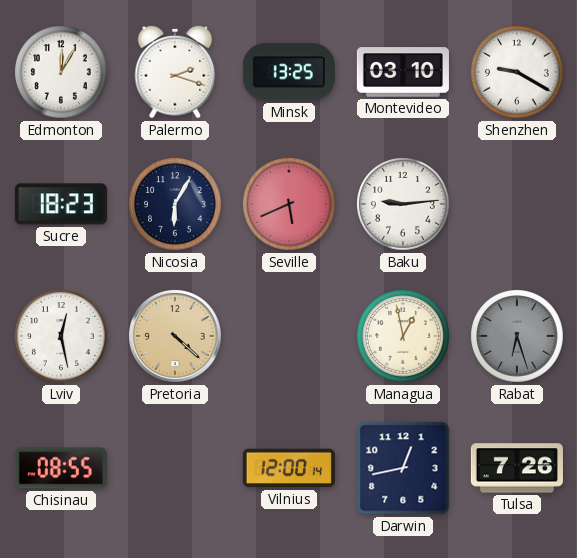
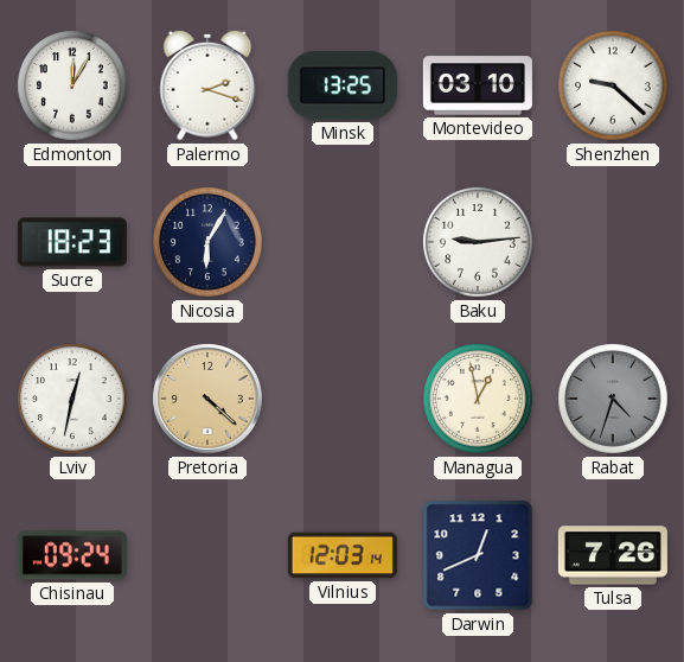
Shenzhen: 9:20 -> 9:22
Seville: 5:41 -> none
Lviv: 12:28 -> 12:32
Rabat: 6:27 -> 4:33
Chisinau: 08:55 -> 09:24
Vilnius: 12:00 -> 12:03
Darwin: 12:43 -> 12:41
